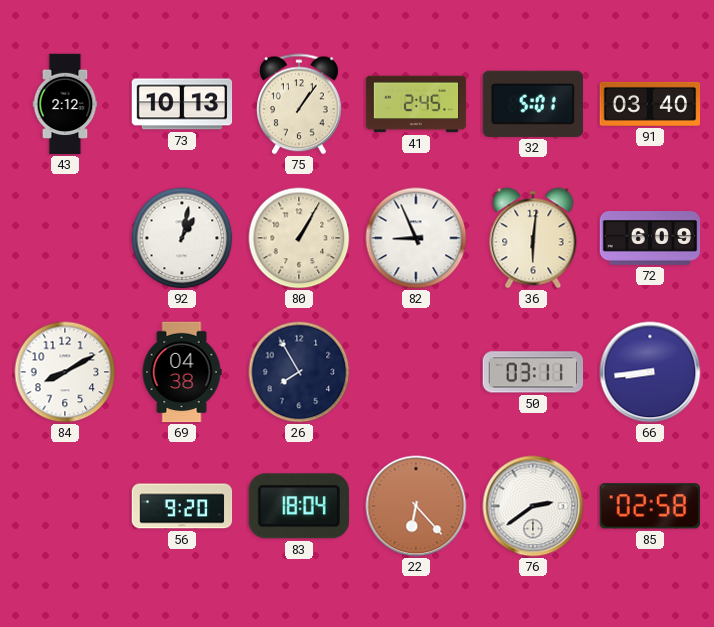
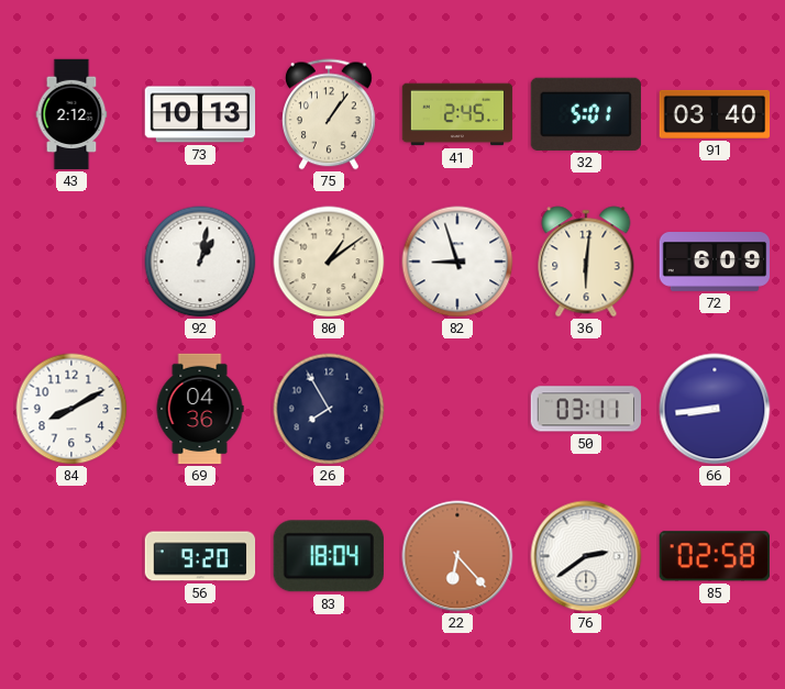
80: 1:05 -> 1:09
82: 8:56 -> 8:57
69: 04:38 -> 04:36
